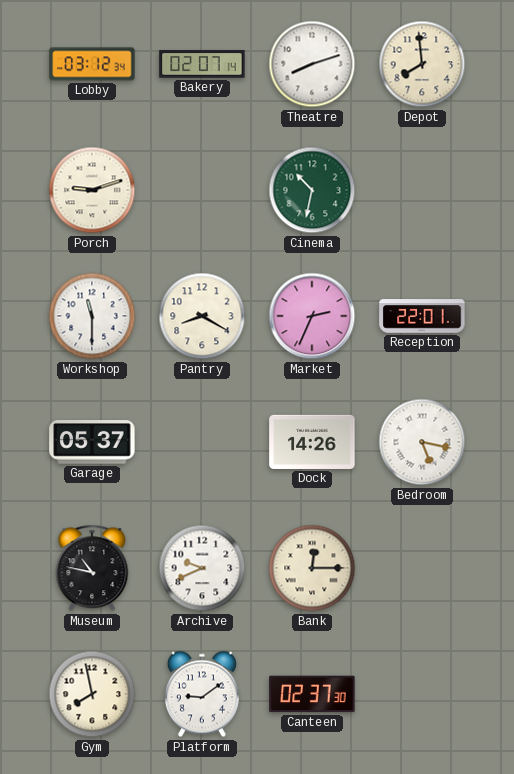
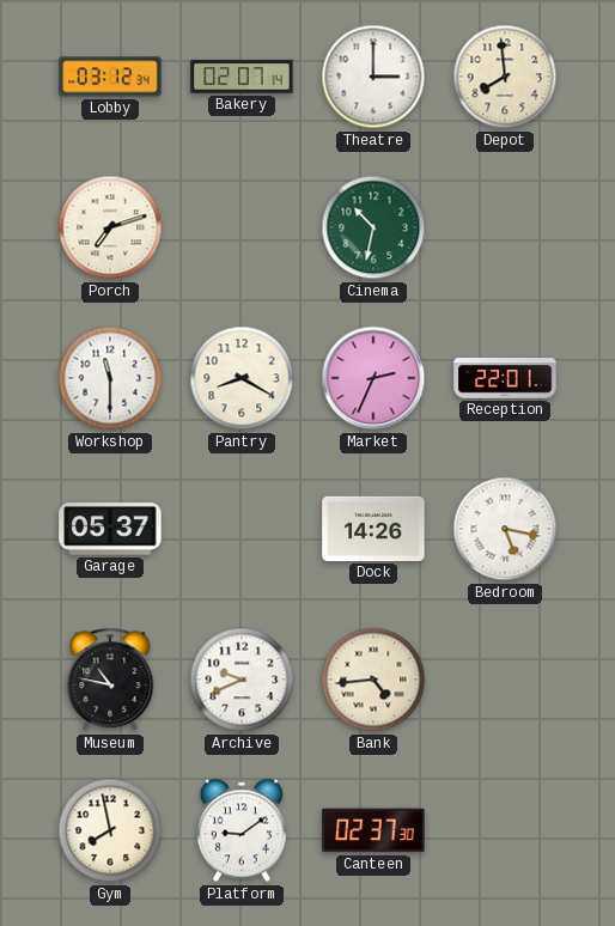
Theatre: 8:12 -> 3:00
Porch: 9:12 -> 7:12
Bank: 12:15 -> 4:44
